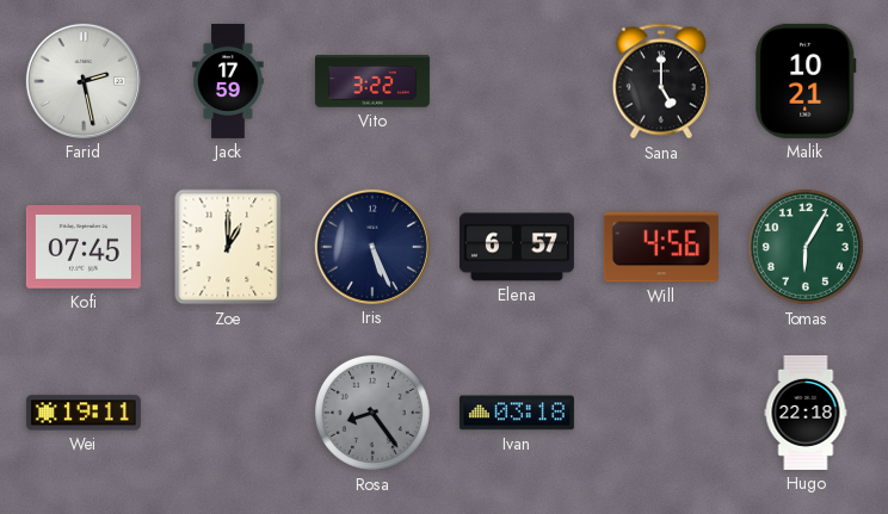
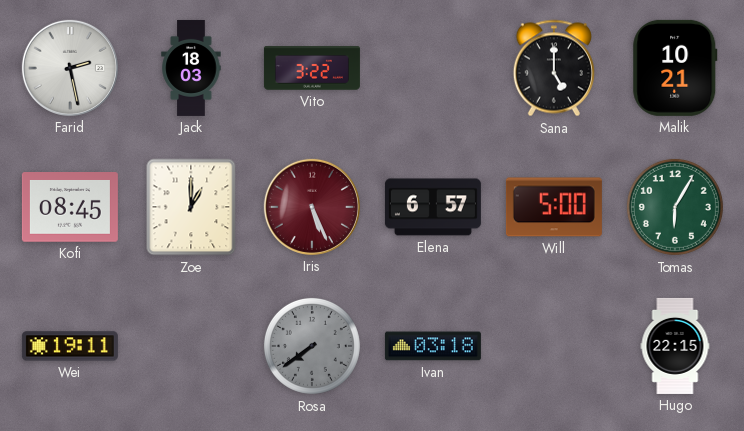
Jack: 17:59 -> 18:03
Kofi: 07:45 -> 08:45
Iris dial: navy -> burgundy
Will: 4:56 -> 5:00
Rosa: 8:24 -> 7:39
Hugo: 22:18 -> 22:15
